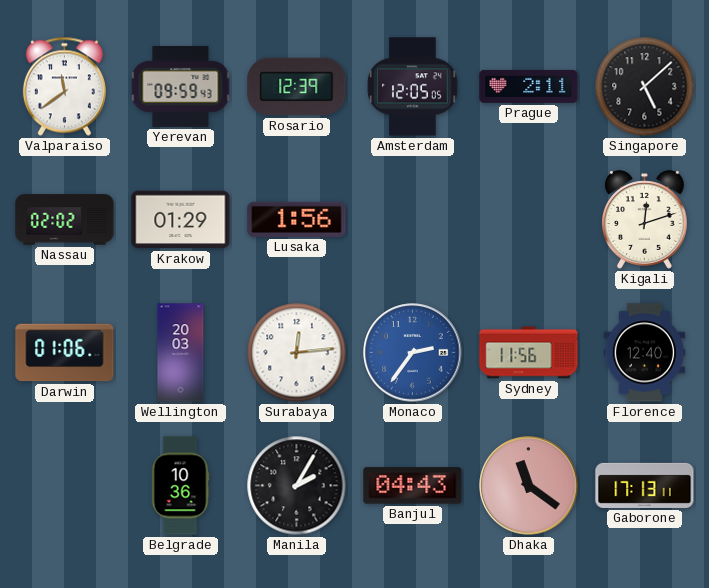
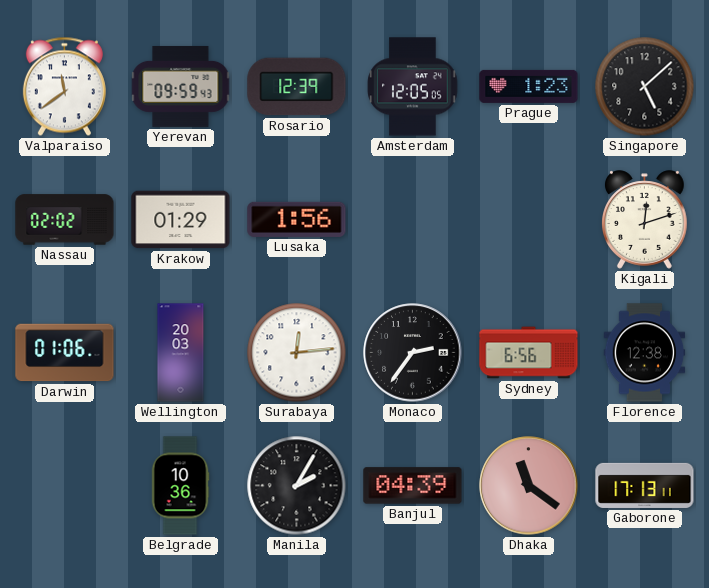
Prague: 2:11 -> 1:23
Monaco dial: blue -> black
Sydney: 11:56 -> 6:56
Florence: 12:40 -> 12:38
Banjul: 04:43 -> 04:39
